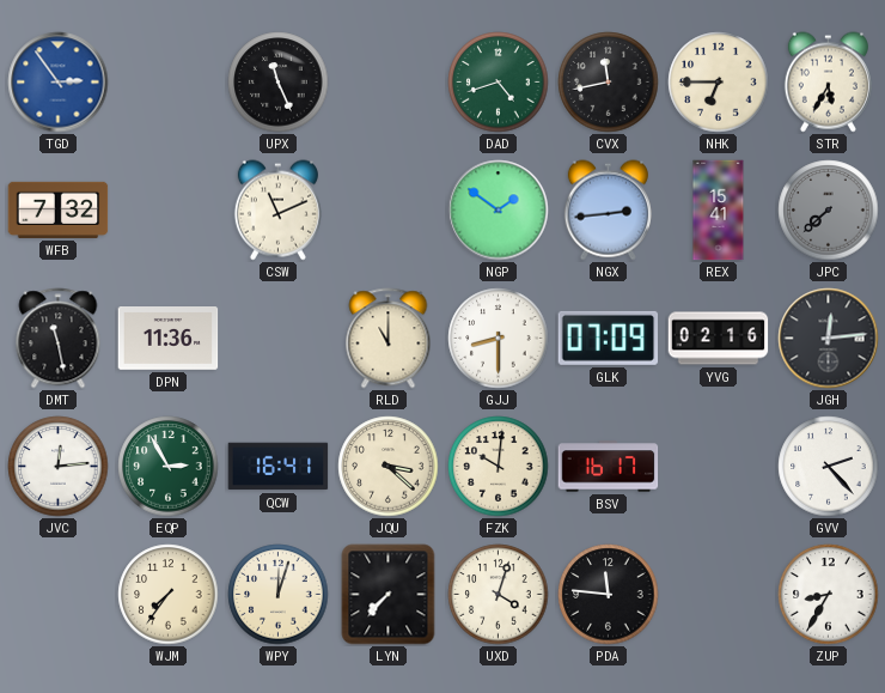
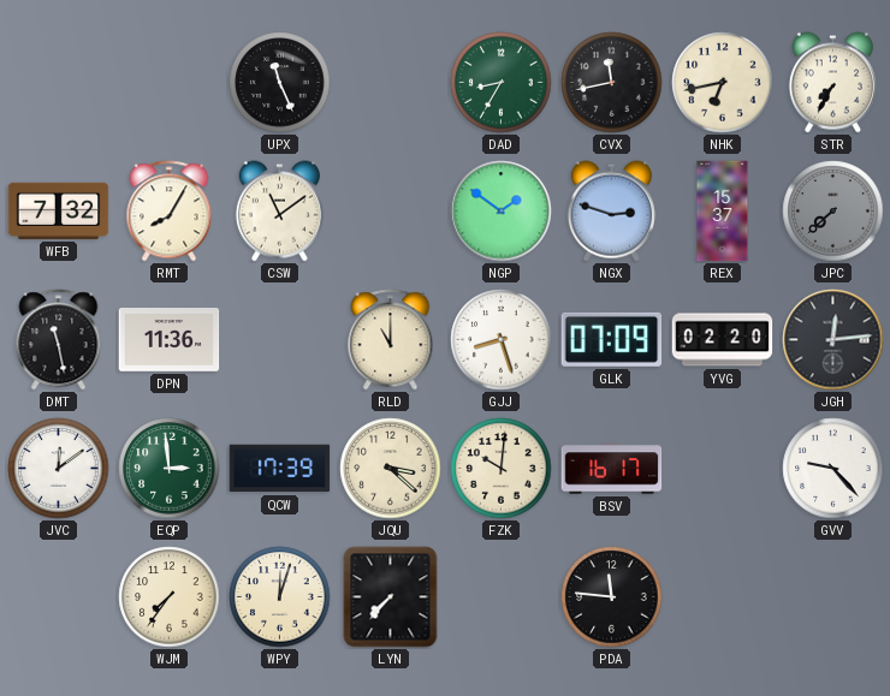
TGD: 2:54 -> none
DAD: 4:42 -> 8:35
NHK: 6:45 -> 6:43
STR: 5:35 -> 7:35
RMT: none -> 8:05
CSW: 11:11 -> 11:09
NGX: 2:44 -> 2:48
REX: 15:41 -> 15:37
GJJ: 8:30 -> 8:27
YVG: 02:16 -> 02:20
JVC: 12:14 -> 12:09
EQP: 2:55 -> 2:59
QCW: 16:41 -> 17:39
GVV: 2:23 -> 9:23
UXD: 4:03 -> none
ZUP: 8:35 -> none
